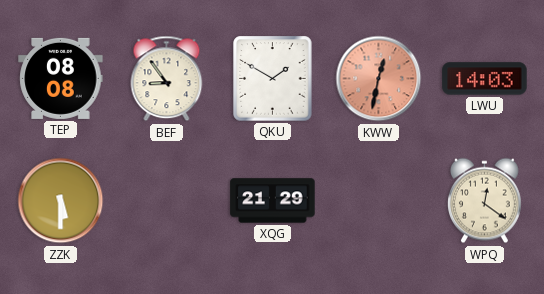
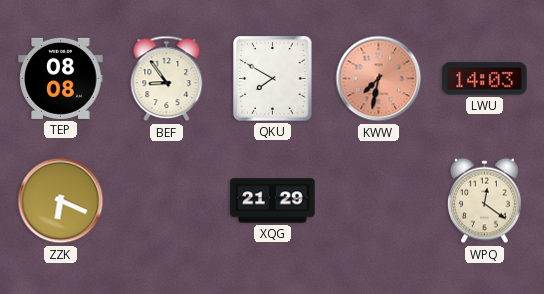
QKU: 1:50 -> 7:50
KWW: 12:32 -> 7:32
ZZK: 5:30 -> 6:19
